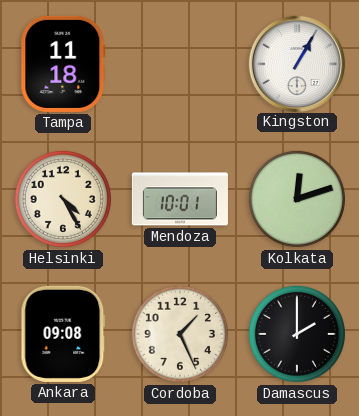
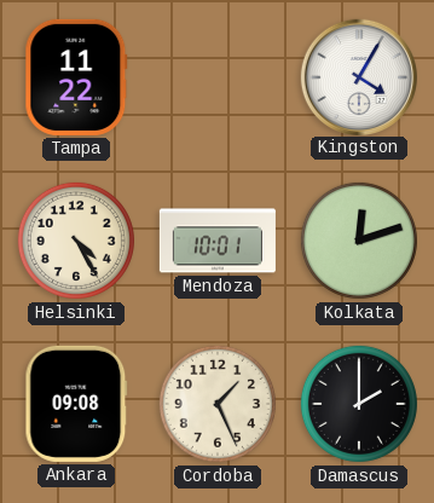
Tampa: 11:18 -> 11:22
Kingston: 1:05 -> 4:05
